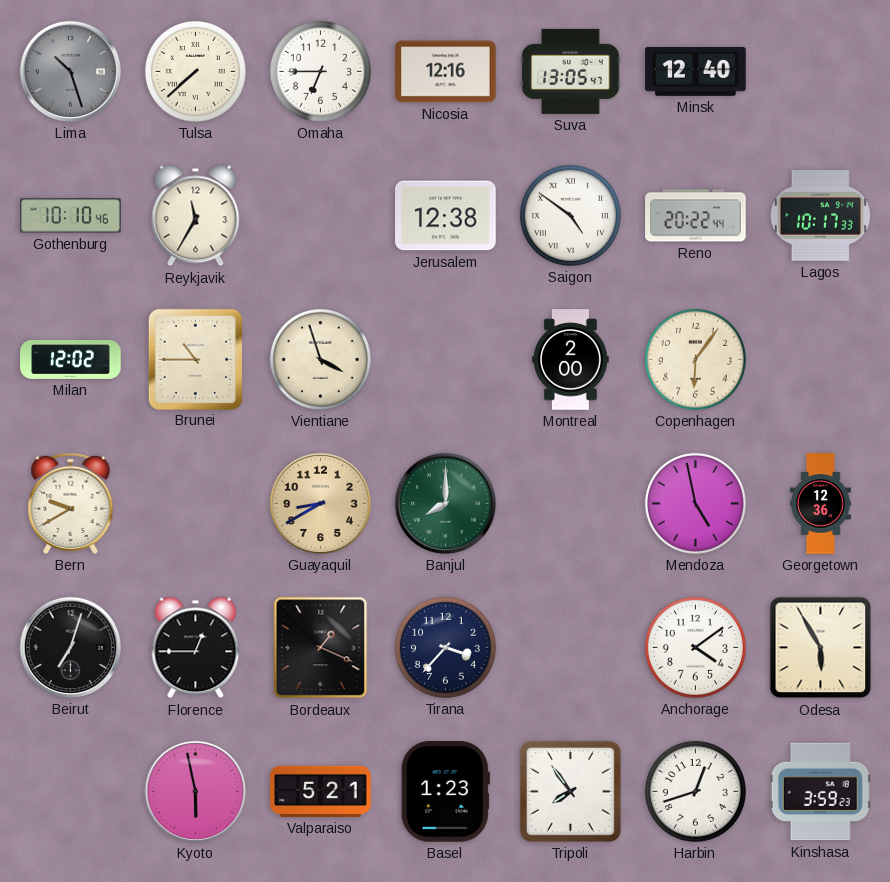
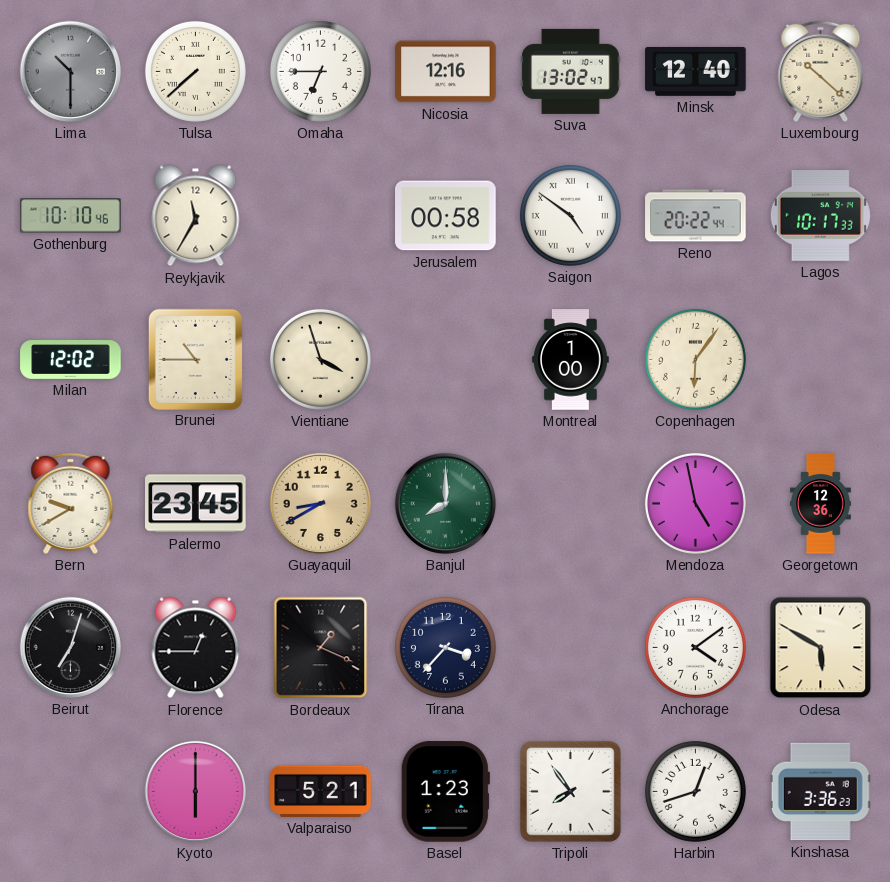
Lima: 10:27 -> 10:30
Suva: 13:05 -> 13:02
Luxembourg: none -> 10:22
Jerusalem: 12:38 -> 00:58
Montreal: 2:00 -> 1:00
Palermo: none -> 23:45
Odesa: 5:55 -> 5:50
Kyoto: 5:58 -> 6:00
Kinshasa: 3:59 -> 3:36
